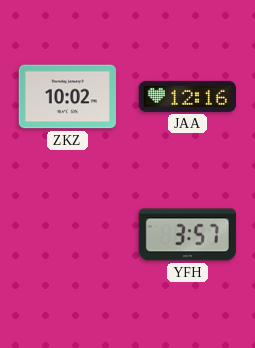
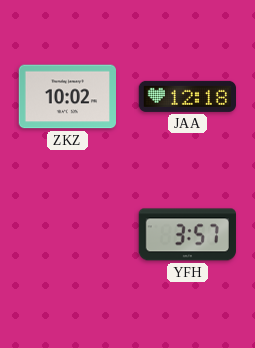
JAA: 12:16 -> 12:18
